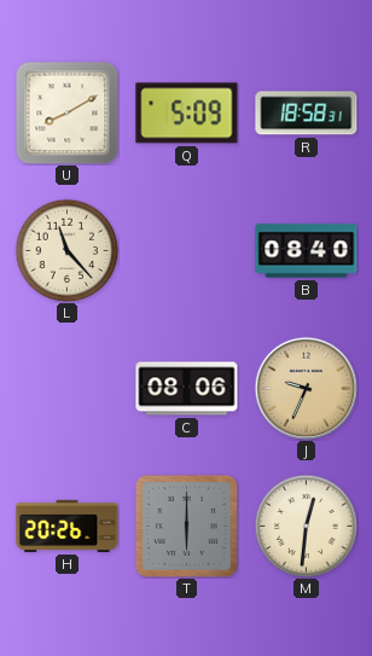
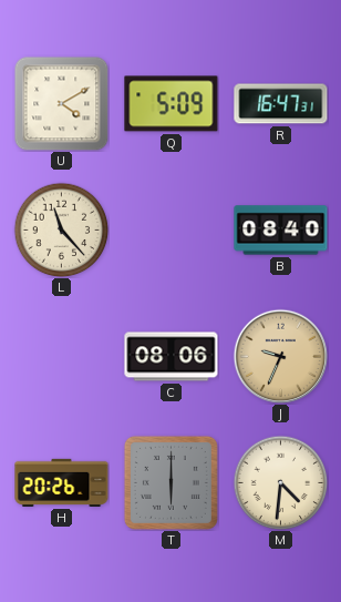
U: 8:10 -> 4:10
R: 18:58 -> 16:47
M: 12:31 -> 4:31
